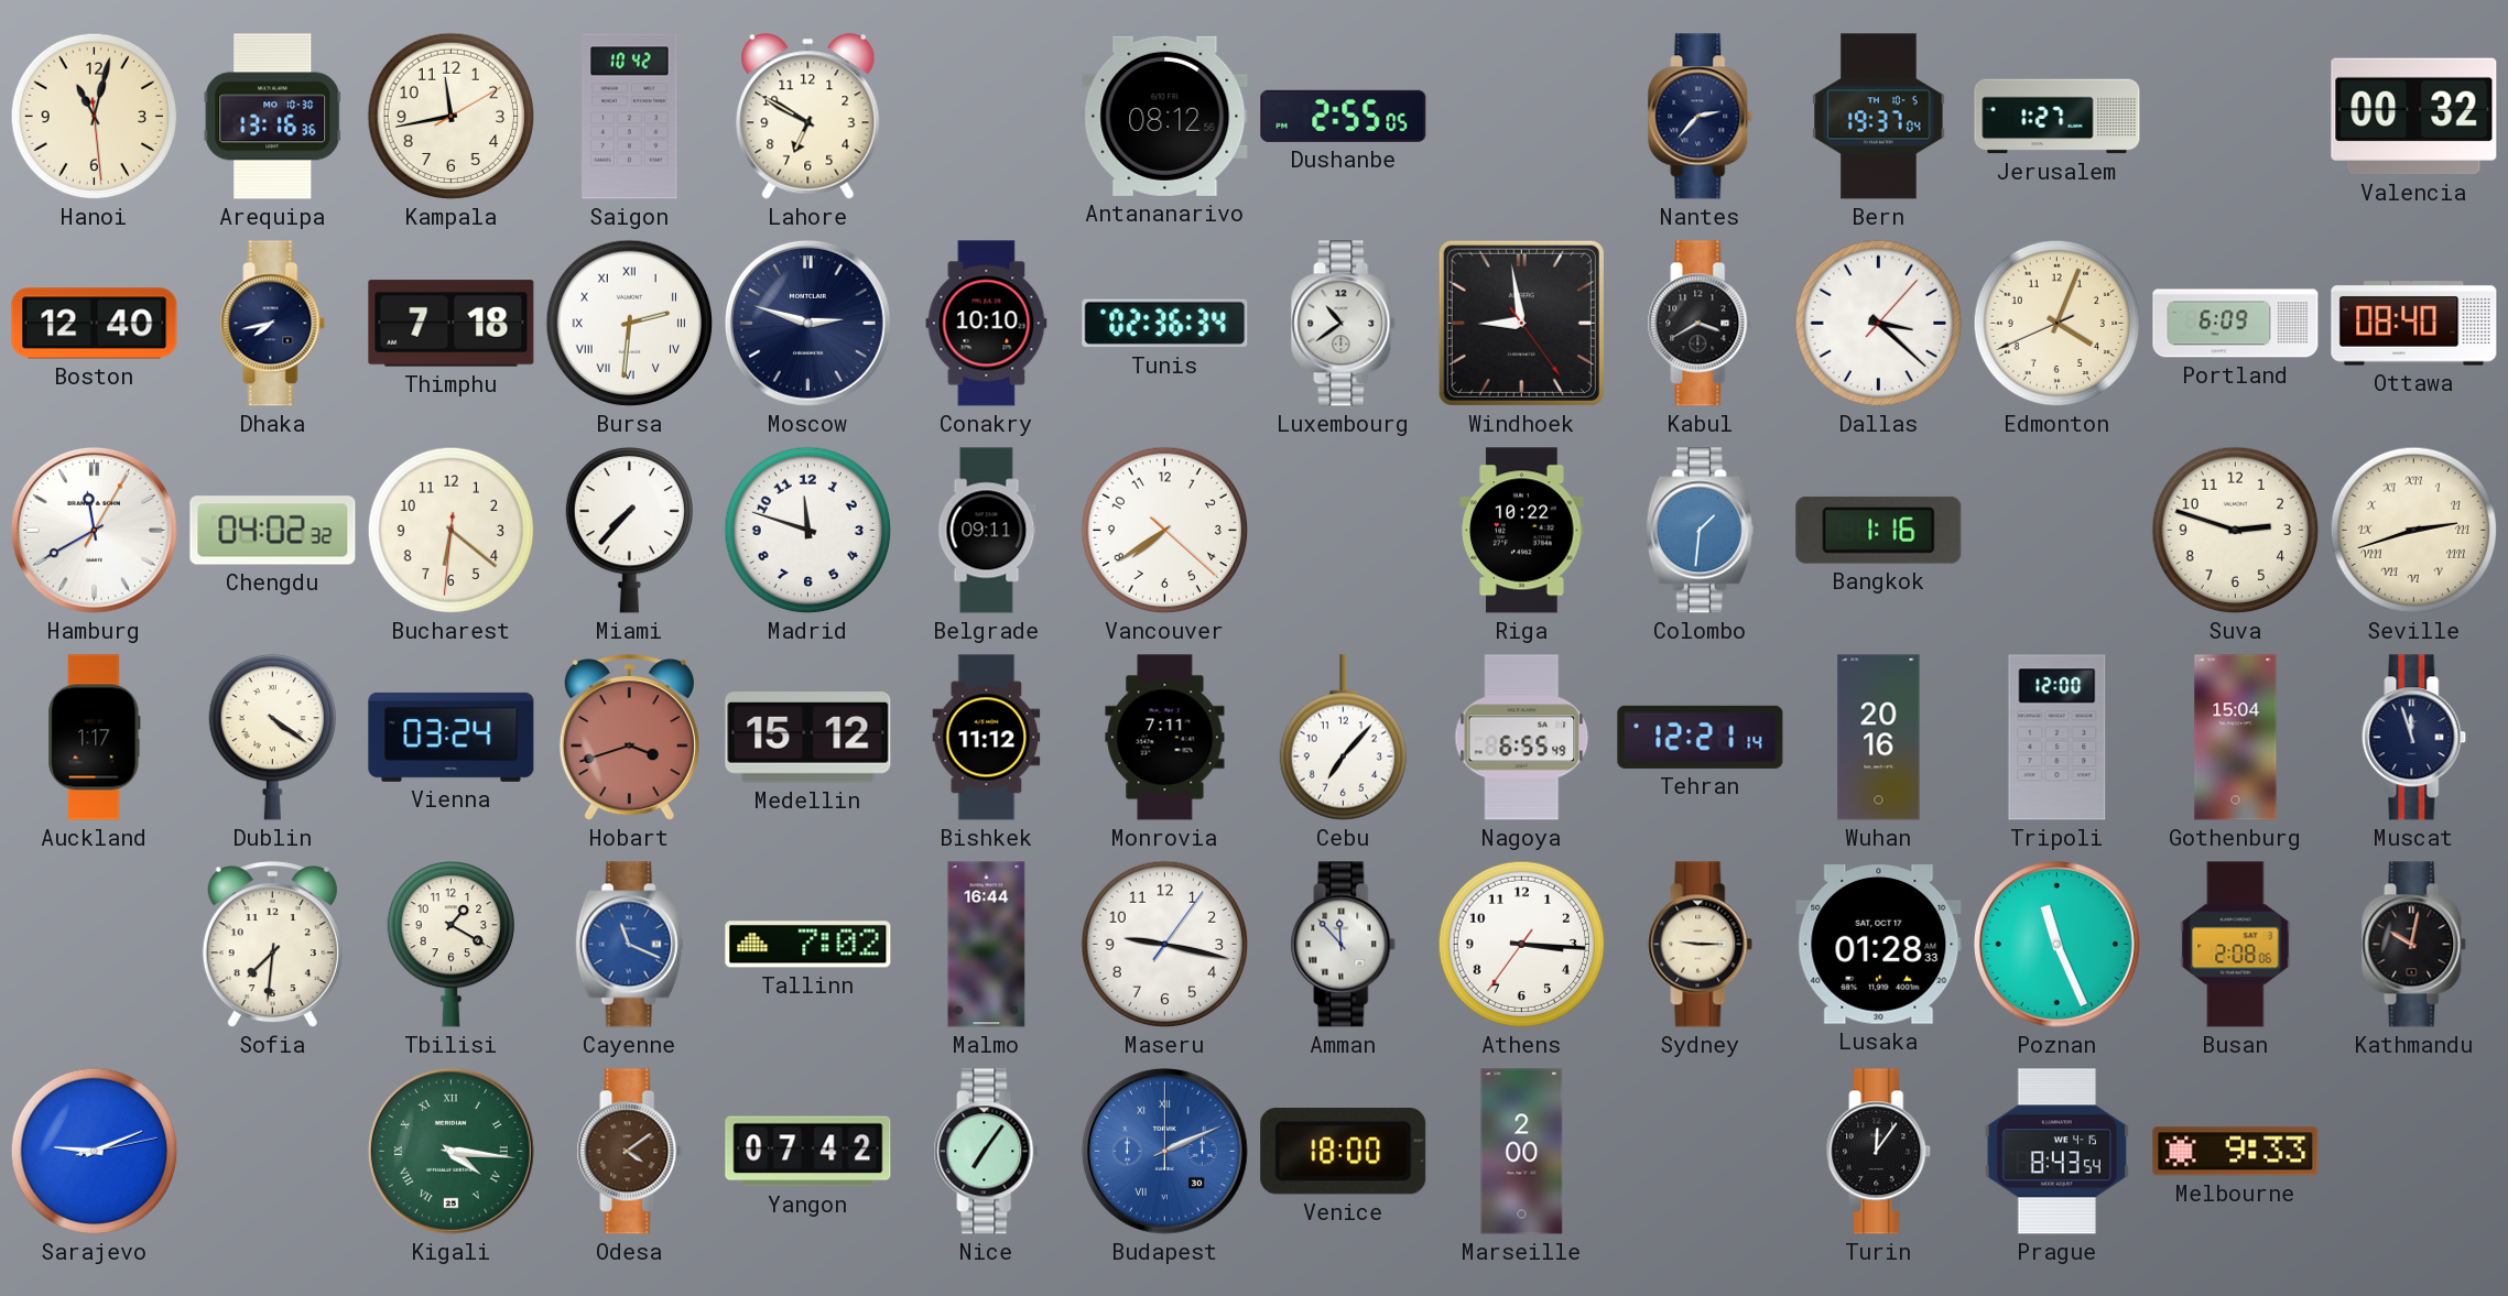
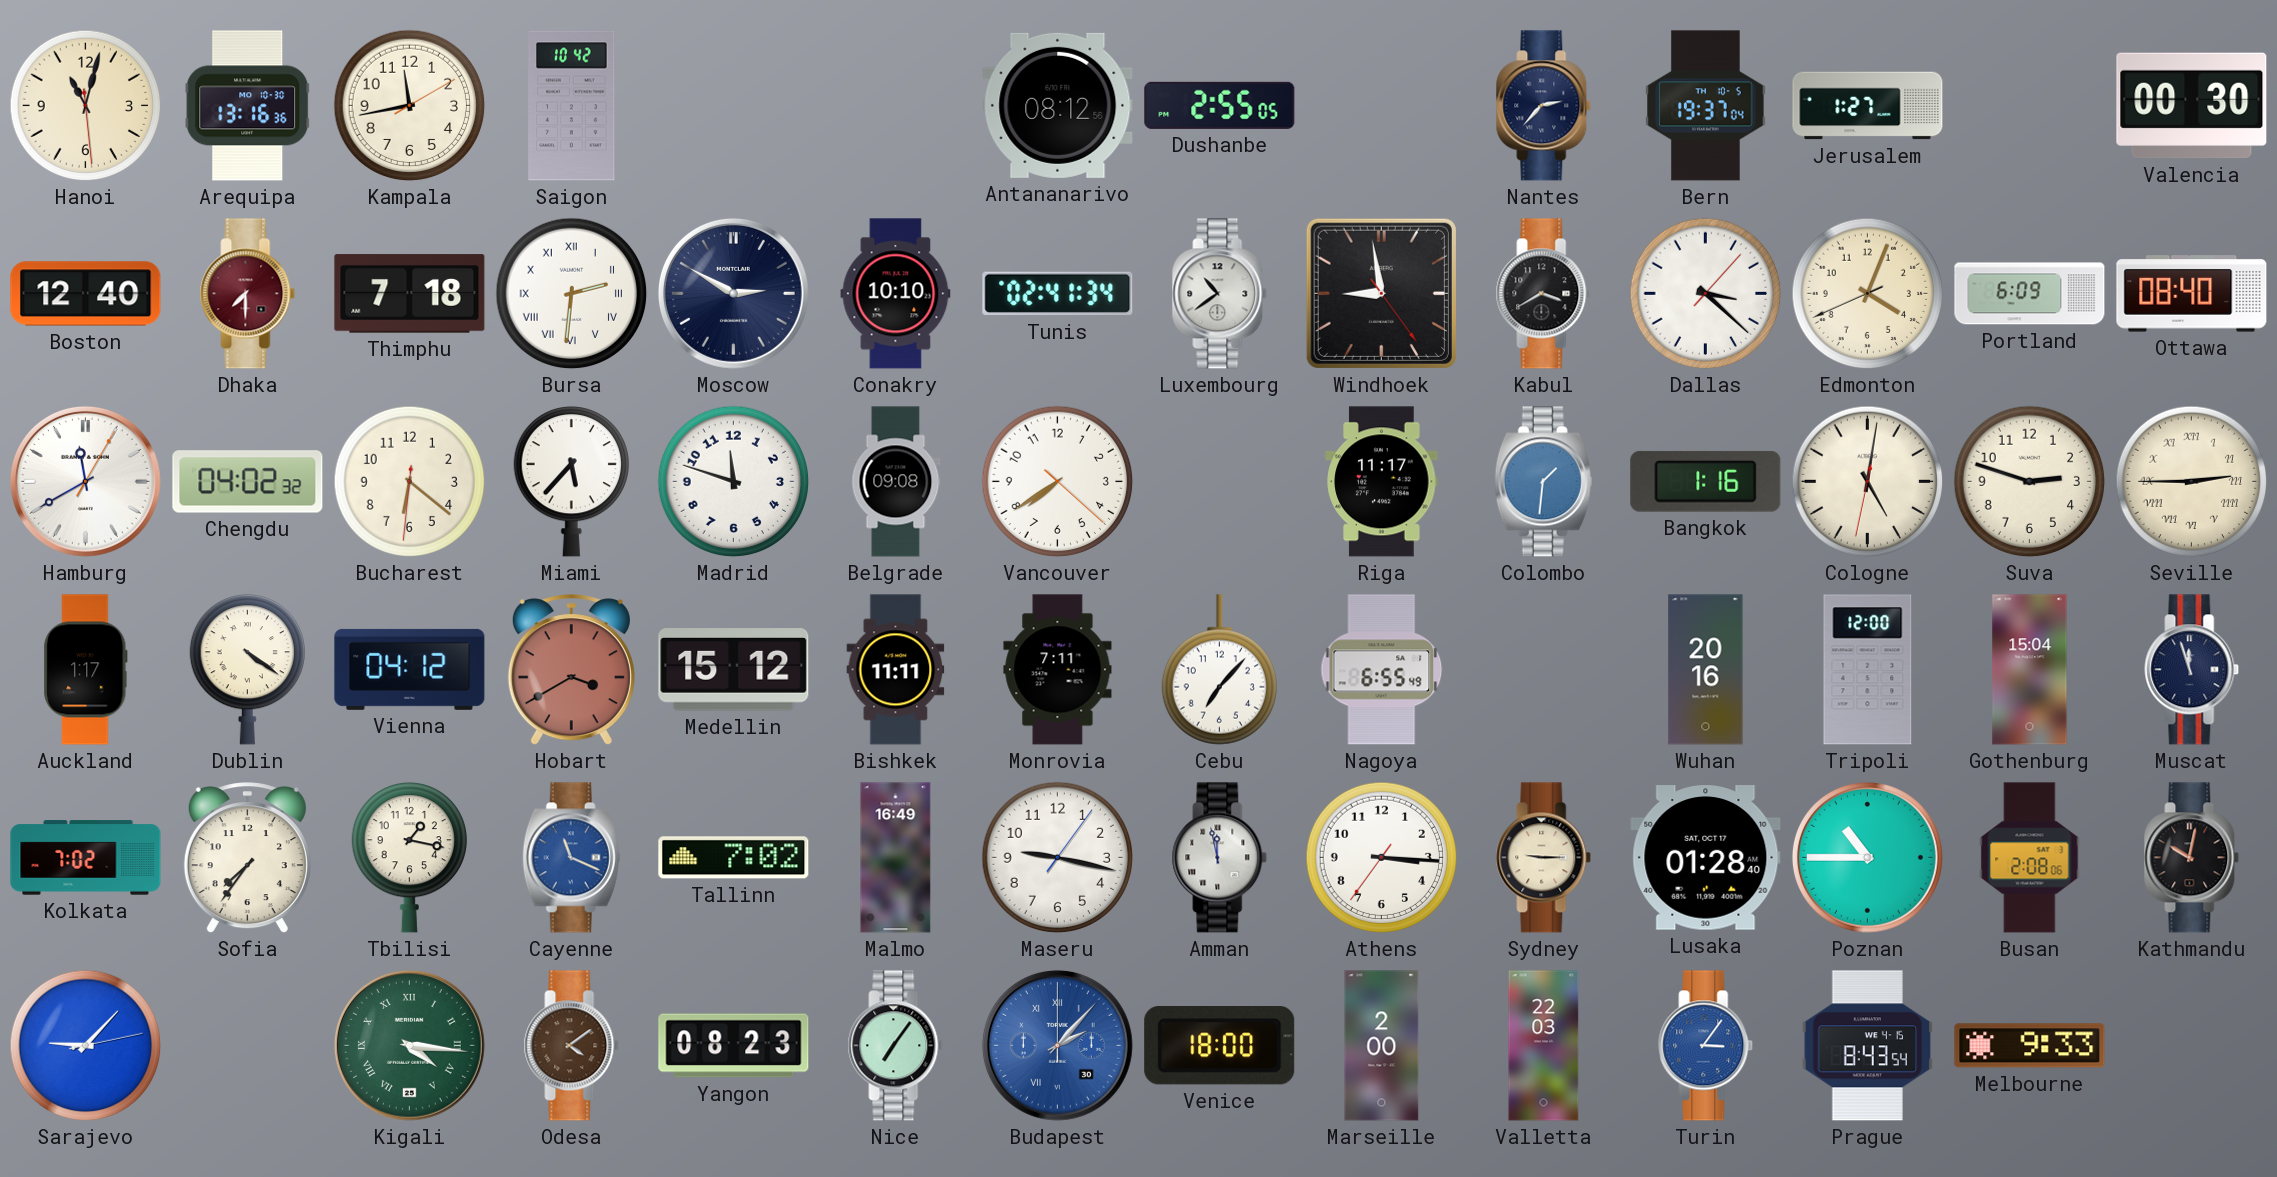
Lahore: 6:50 -> none
Valencia: 00:32 -> 00:30
Dhaka: 7:43 -> 7:30
Dhaka dial: navy -> burgundy
Moscow: 2:48 -> 2:50
Tunis: 02:36 -> 02:41
Miami: 7:37 -> 5:37
Belgrade: 09:11 -> 09:08
Riga: 10:22 -> 11:17
Cologne: none -> 5:01
Seville: 2:42 -> 2:45
Vienna: 03:24 -> 04:12
Hobart: 3:42 -> 3:40
Bishkek: 11:12 -> 11:11
Tehran: 12:21 -> none
Kolkata: none -> 7:02
Sofia: 7:31 -> 7:36
Tbilisi: 1:20 -> 1:17
Malmo: 16:44 -> 16:49
Amman: 11:53 -> 11:58
Lusaka: 01:28:33 -> 01:28:40
Poznan: 11:26 -> 10:45
Sarajevo: 9:11 -> 9:07
Yangon: 07:42 -> 08:23
Budapest: 2:11 -> 2:07
Valletta: none -> 22:03
Turin: 12:06 -> 3:06
Turin dial: black -> blue
